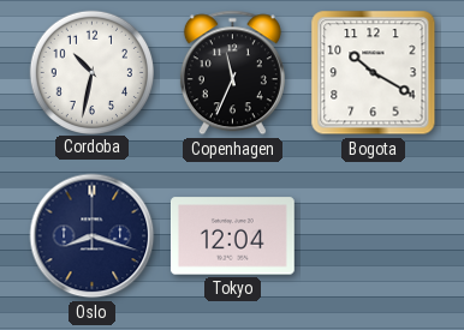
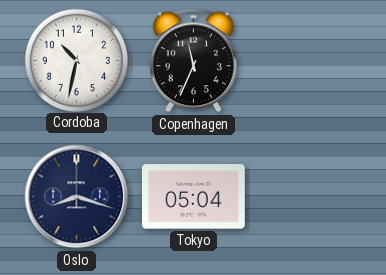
Bogota: 10:20 -> none
Tokyo: 12:04 -> 05:04
